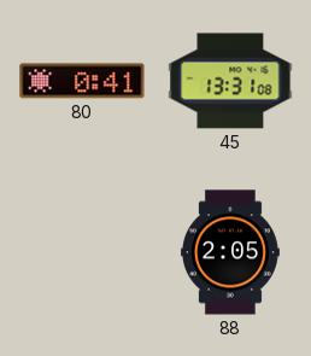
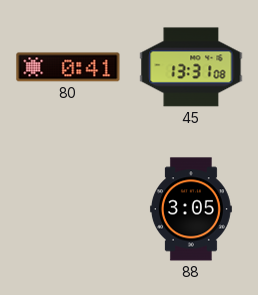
88: 2:05 -> 3:05
